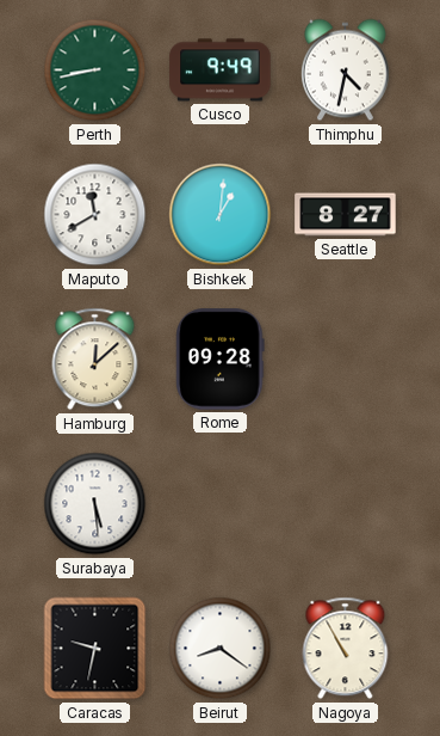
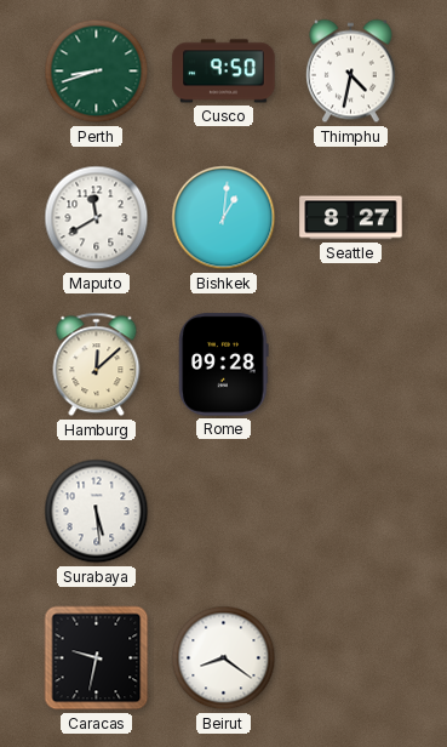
Perth: 8:43 -> 8:42
Cusco: 9:49 -> 9:50
Nagoya: 10:55 -> none
